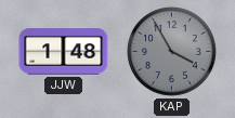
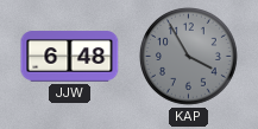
JJW: 1:48 -> 6:48
